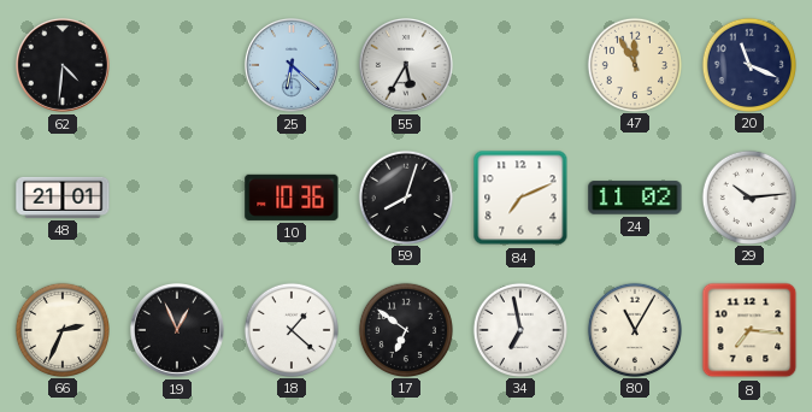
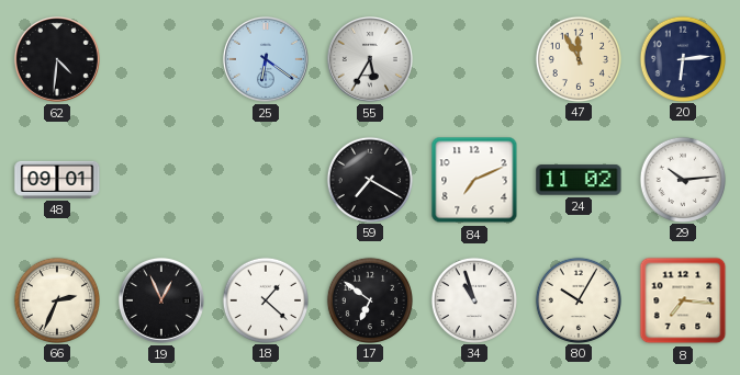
25: 6:22 -> 6:21
20: 11:19 -> 6:14
48: 21:01 -> 09:01
10: 10:36 -> none
59: 8:03 -> 7:20
34: 6:58 -> 10:57
80: 11:05 -> 10:05
